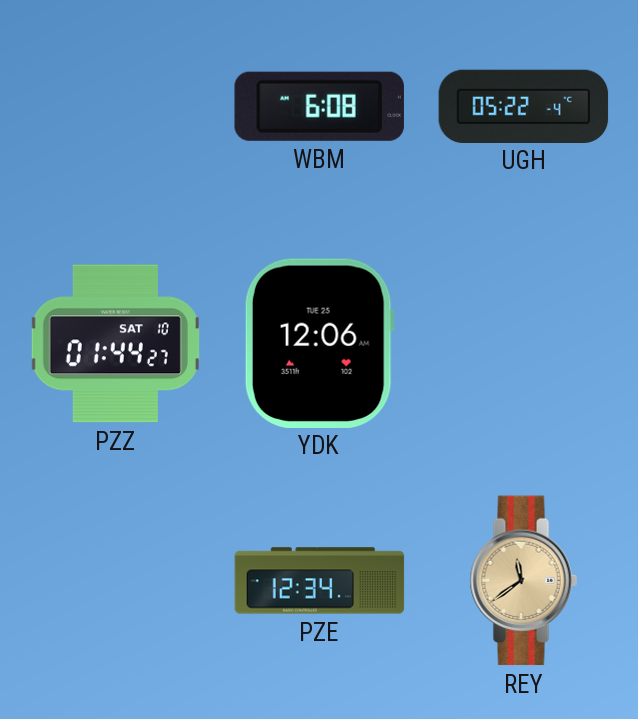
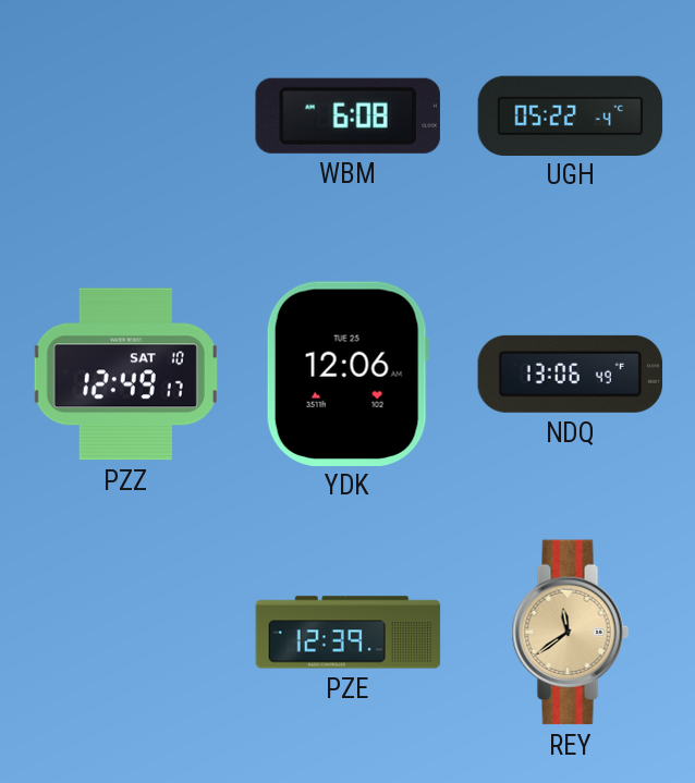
PZZ: 01:44 -> 12:49
NDQ: none -> 13:06
PZE: 12:34 -> 12:39
